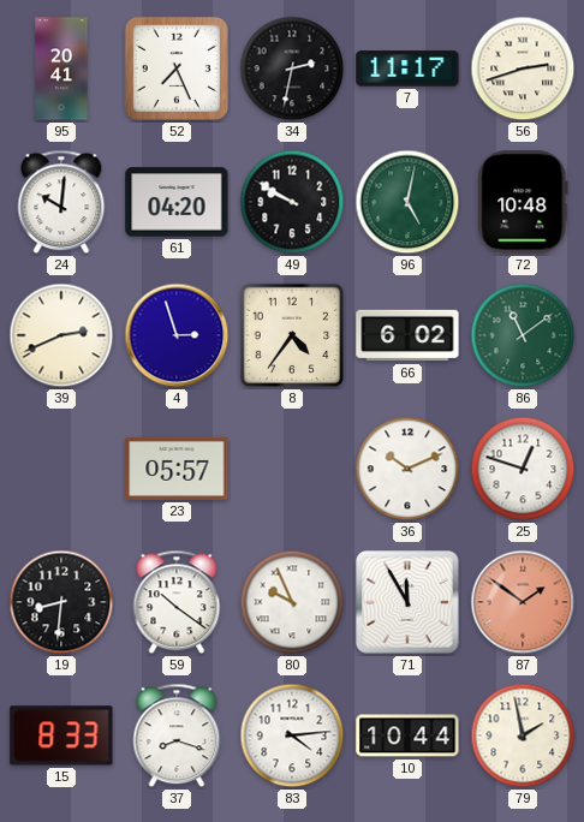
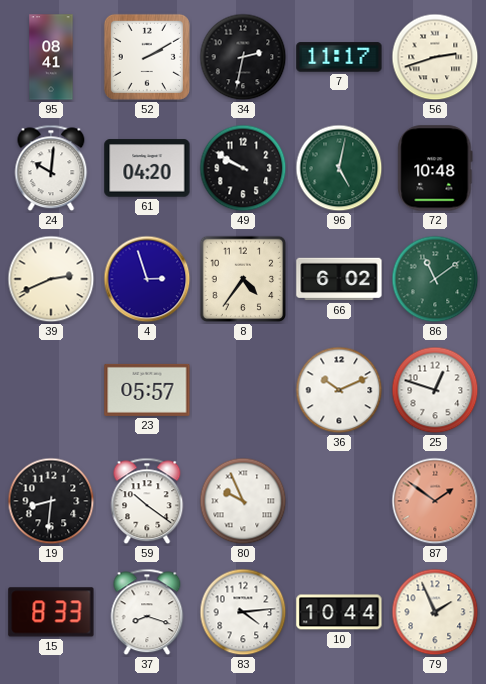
95: 20:41 -> 08:41
52: 7:26 -> 2:10
71: 11:55 -> none
79: 1:58 -> 1:56
